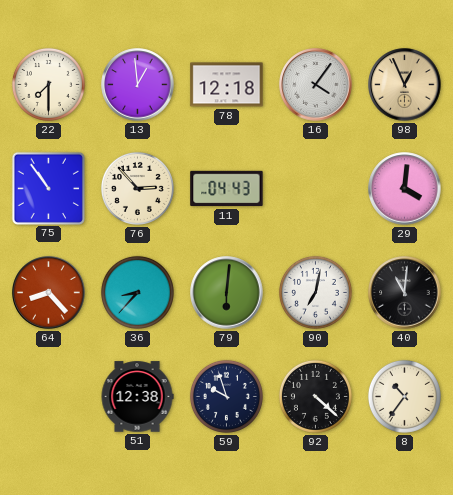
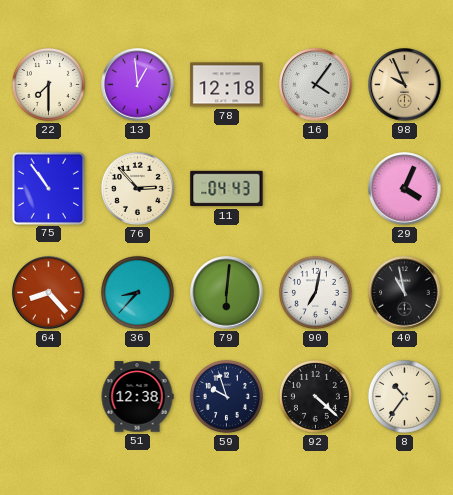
98: 12:56 -> 9:56
29: 4:01 -> 4:04
40: 11:01 -> 10:58
